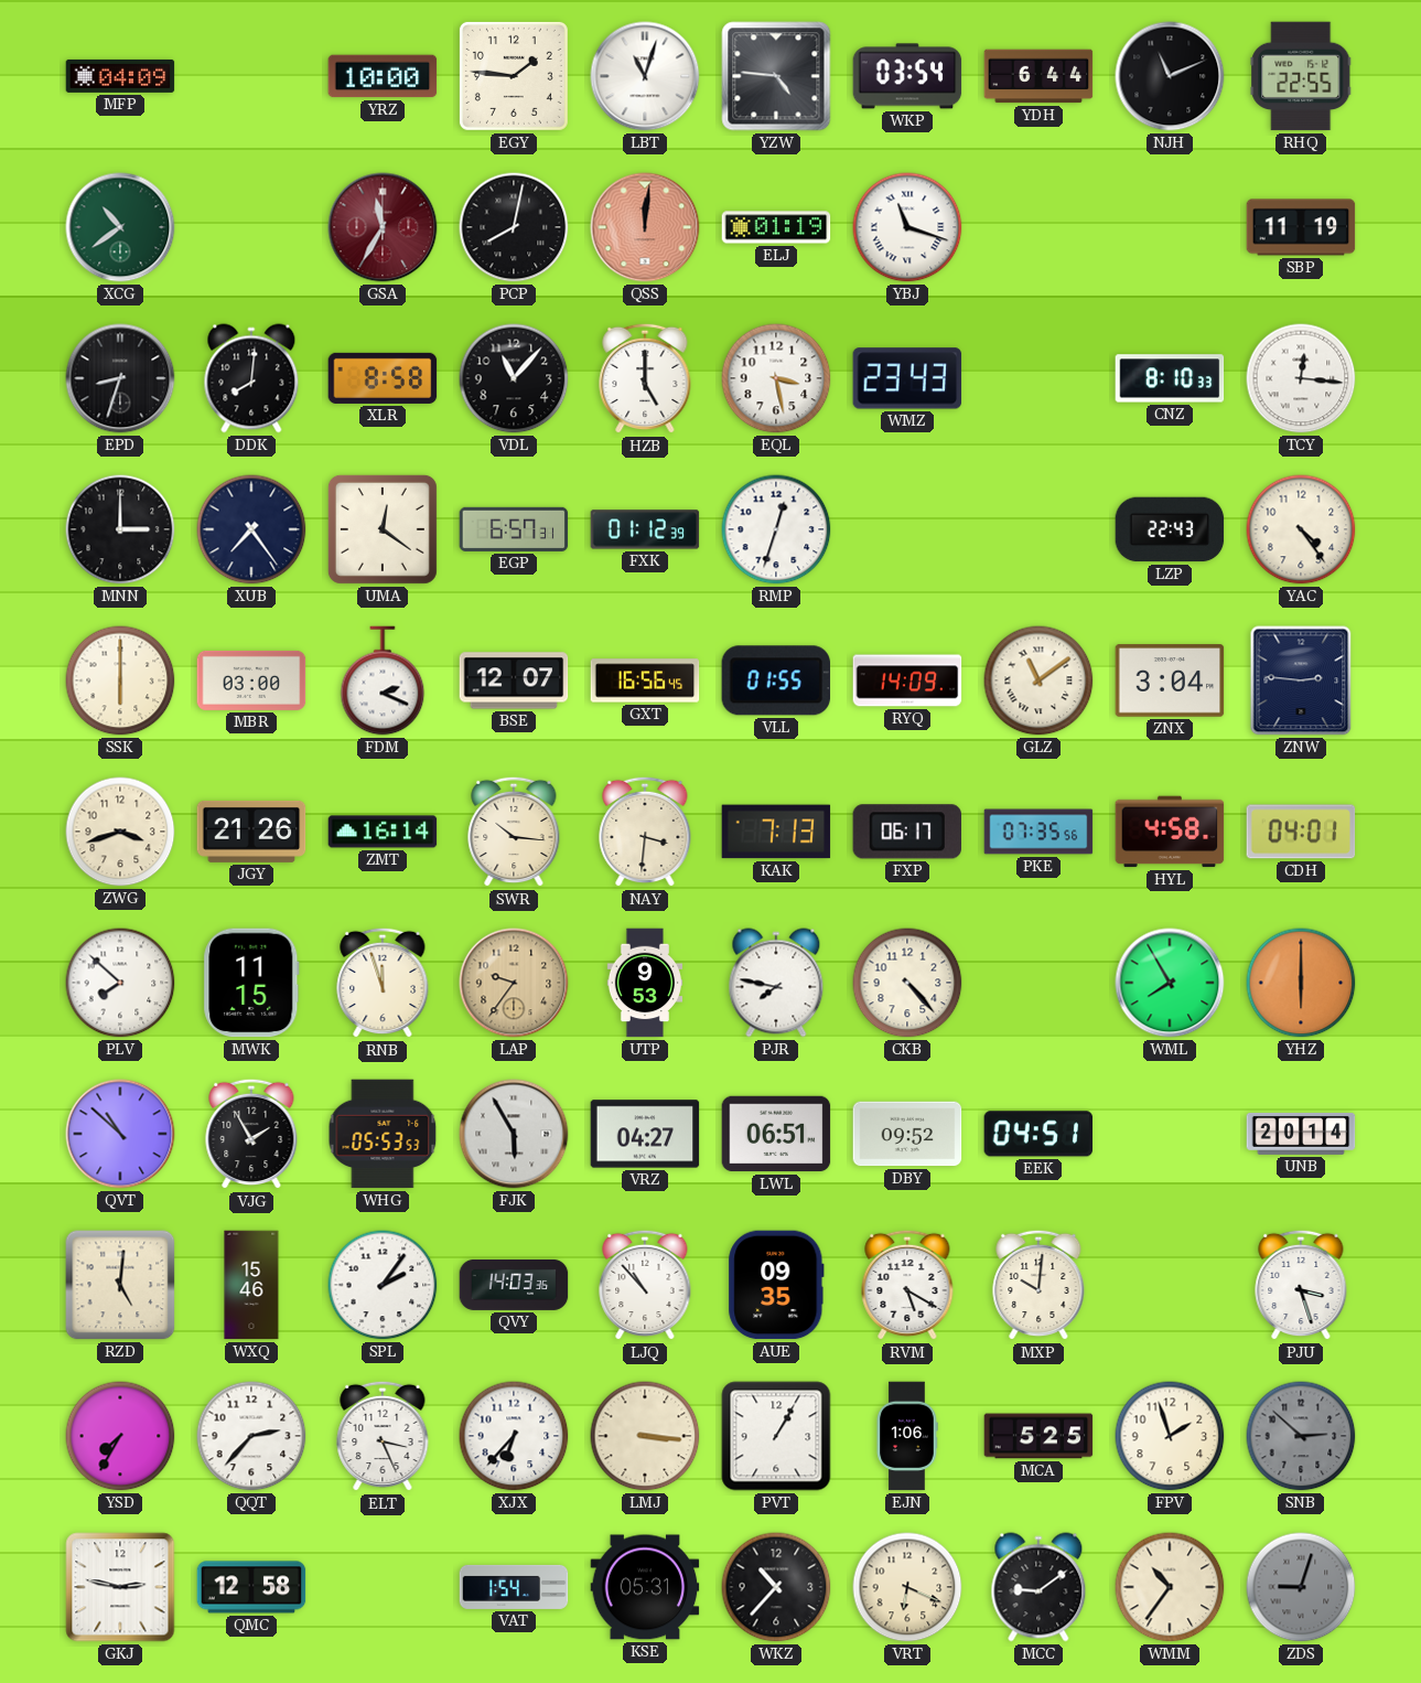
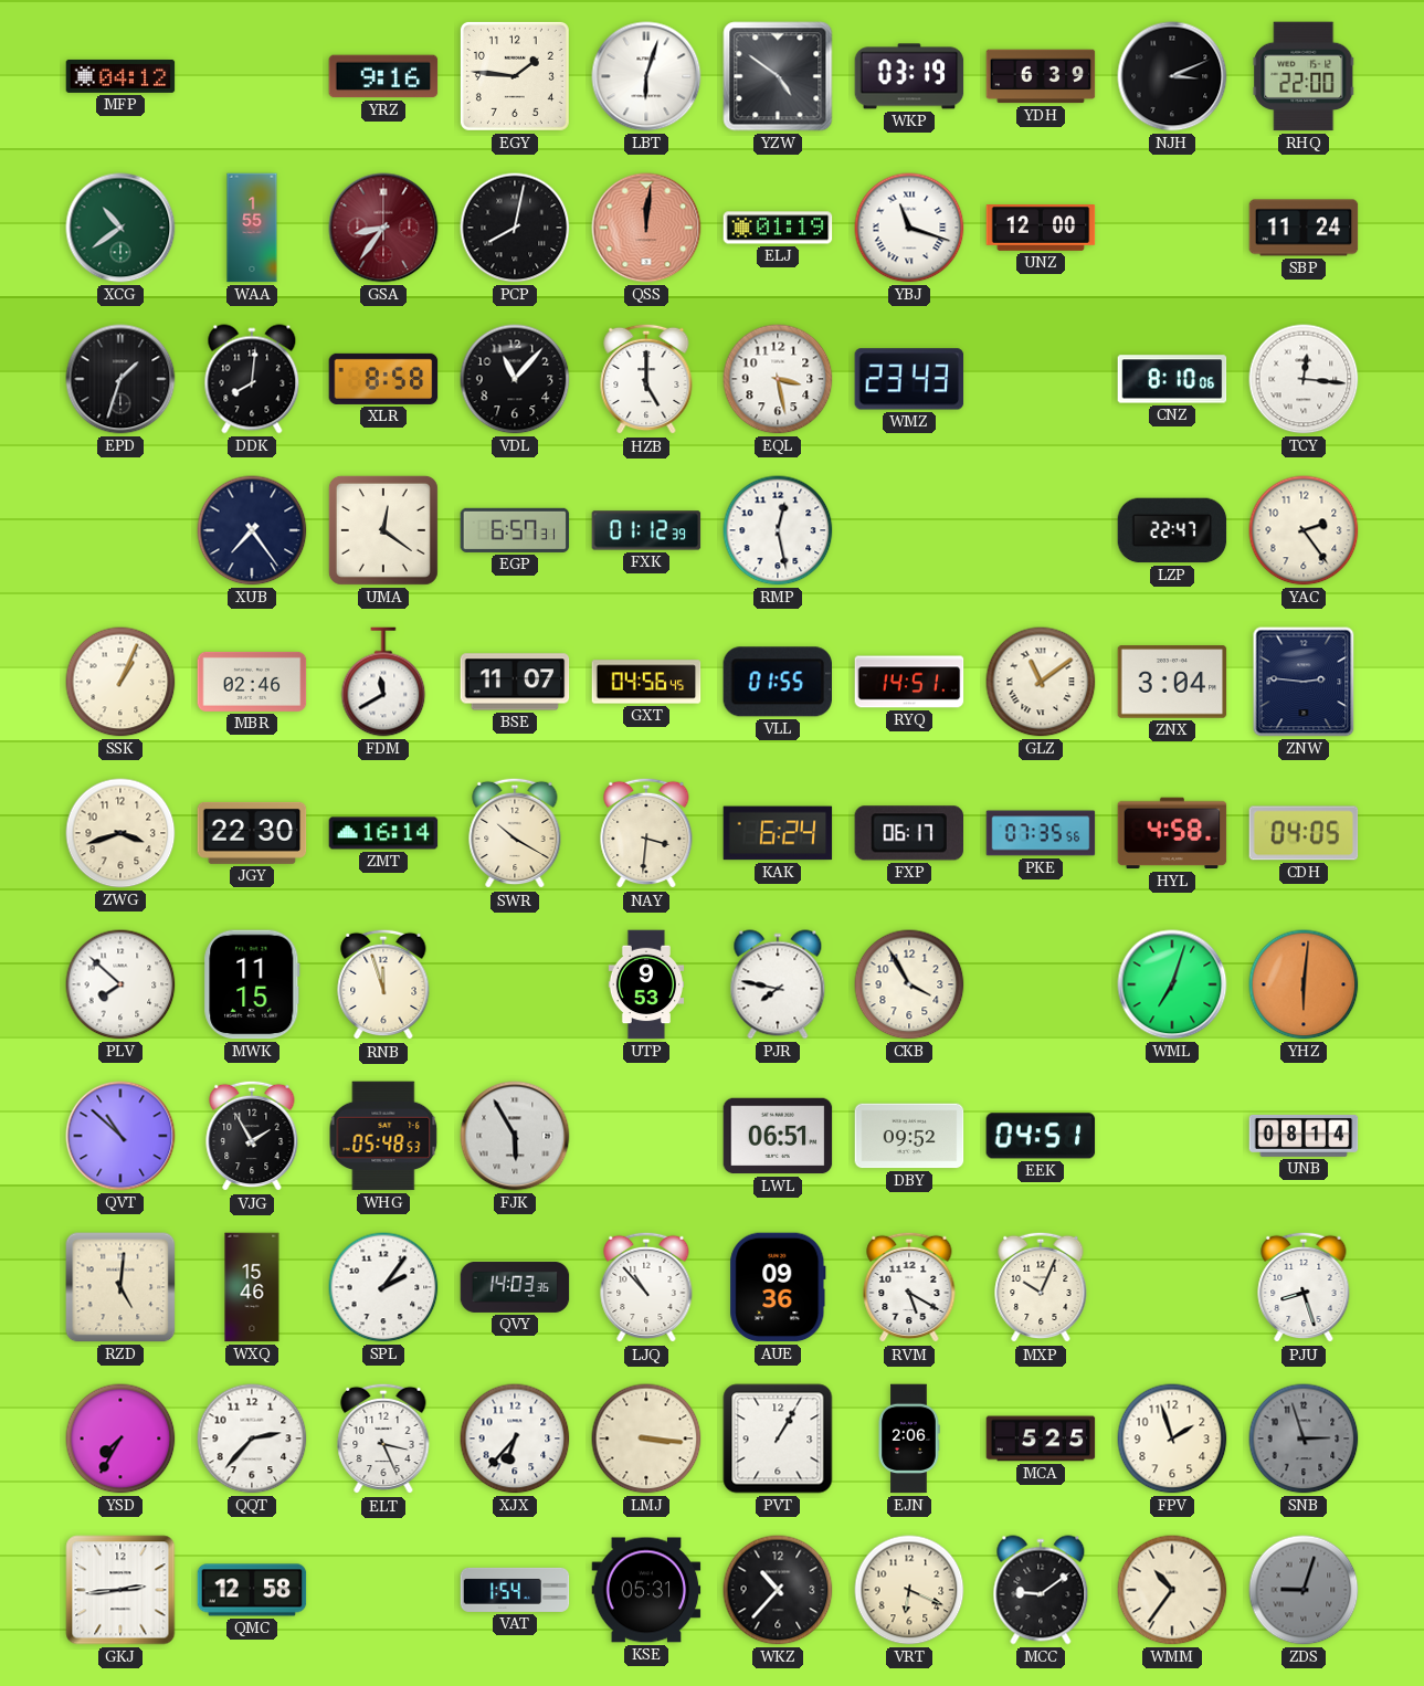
MFP: 04:09 -> 04:12
YRZ: 10:00 -> 9:16
LBT: 11:03 -> 6:03
YZW: 4:46 -> 4:51
WKP: 03:54 -> 03:19
YDH: 6:44 -> 6:39
NJH: 11:11 -> 3:11
RHQ: 22:55 -> 22:00
WAA: none -> 1:55
GSA: 11:35 -> 8:36
UNZ: none -> 12:00
SBP: 11:19 -> 11:24
EPD: 8:33 -> 1:33
CNZ: 8:10:33 -> 8:10:06
MNN: 3:00 -> none
RMP: 12:33 -> 12:28
LZP: 22:43 -> 22:47
YAC: 4:24 -> 2:24
SSK: 6:00 -> 1:04
MBR: 03:00 -> 02:46
FDM: 2:19 -> 11:40
BSE: 12:07 -> 11:07
GXT: 16:56 -> 04:56
RYQ: 14:09 -> 14:51
JGY: 21:26 -> 22:30
SWR: 10:16 -> 10:20
KAK: 7:13 -> 6:24
CDH: 04:01 -> 04:05
LAP: 9:36 -> none
CKB: 4:23 -> 3:55
WML: 7:55 -> 7:03
YHZ: 6:00 -> 6:01
WHG: 05:53 -> 05:48
VRZ: 04:27 -> none
UNB: 20:14 -> 08:14
AUE: 09:35 -> 09:36
MXP: 10:01 -> 10:04
PJU: 3:27 -> 8:27
EJN: 1:06 -> 2:06
SNB: 2:52 -> 2:57
GKJ: 2:47 -> 2:44
